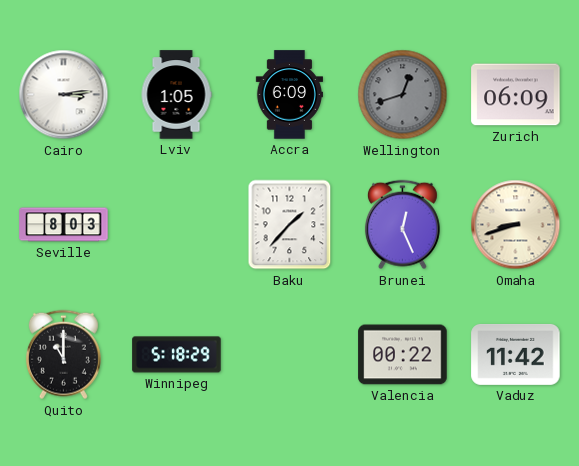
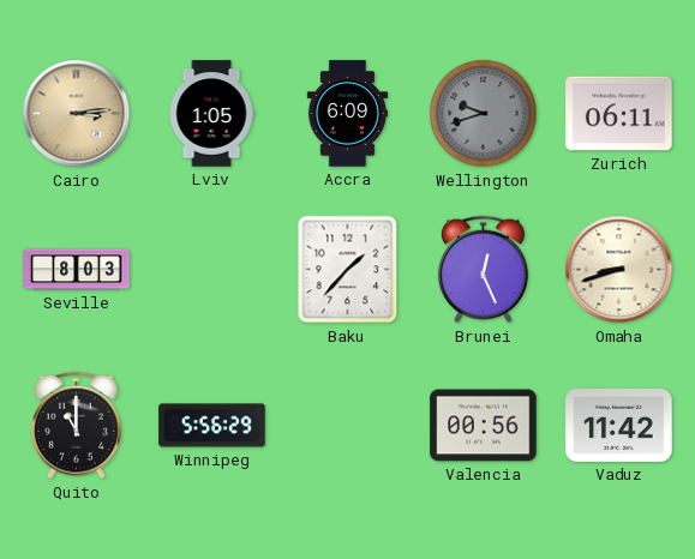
Cairo dial: white -> champagne
Wellington: 12:42 -> 9:42
Zurich: 06:09 -> 06:11
Winnipeg: 5:18 -> 5:56
Valencia: 00:22 -> 00:56
